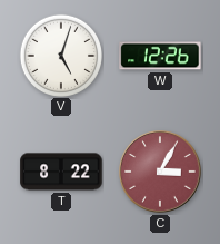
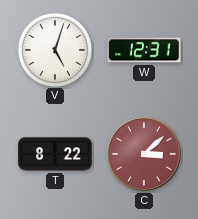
W: 12:26 -> 12:31
C: 3:05 -> 3:08
